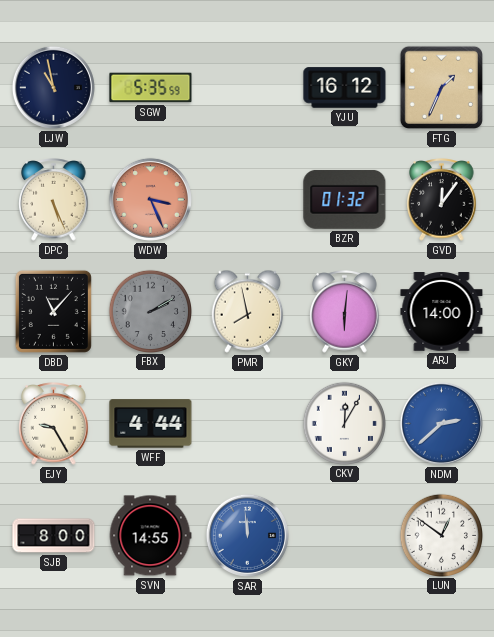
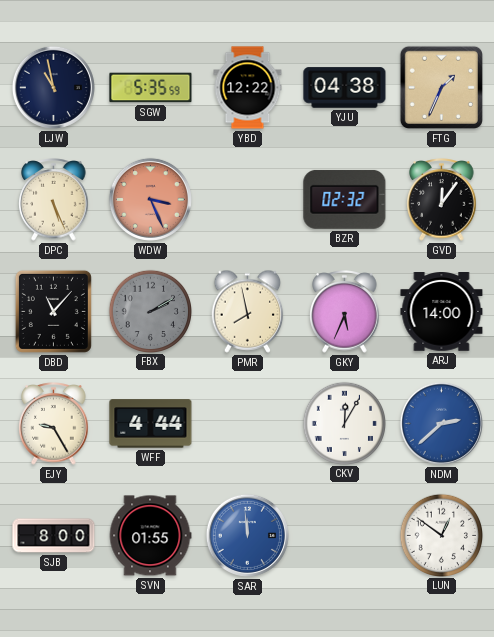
YBD: none -> 12:22
YJU: 16:12 -> 04:38
BZR: 01:32 -> 02:32
GKY: 6:01 -> 5:34
SVN: 14:55 -> 01:55
